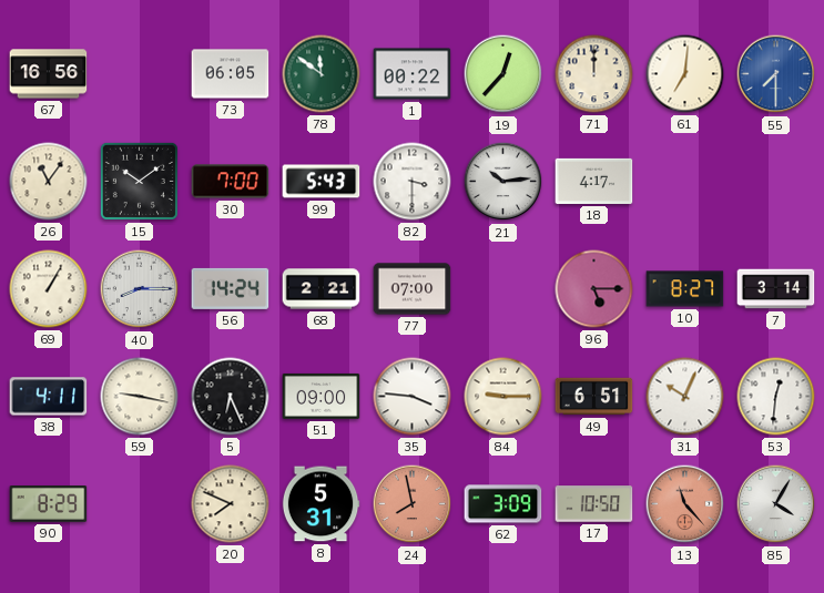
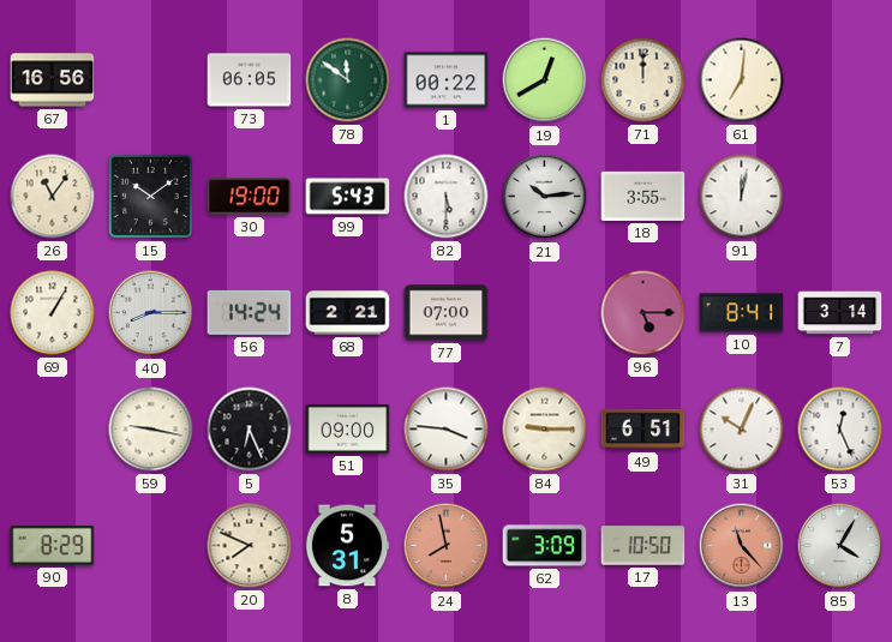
19: 12:37 -> 12:40
55: 7:30 -> none
30: 7:00 -> 19:00
82: 3:30 -> 5:30
18: 4:17 -> 3:55
91: none -> 12:02
10: 8:27 -> 8:41
38: 4:11 -> none
53: 12:31 -> 12:26
